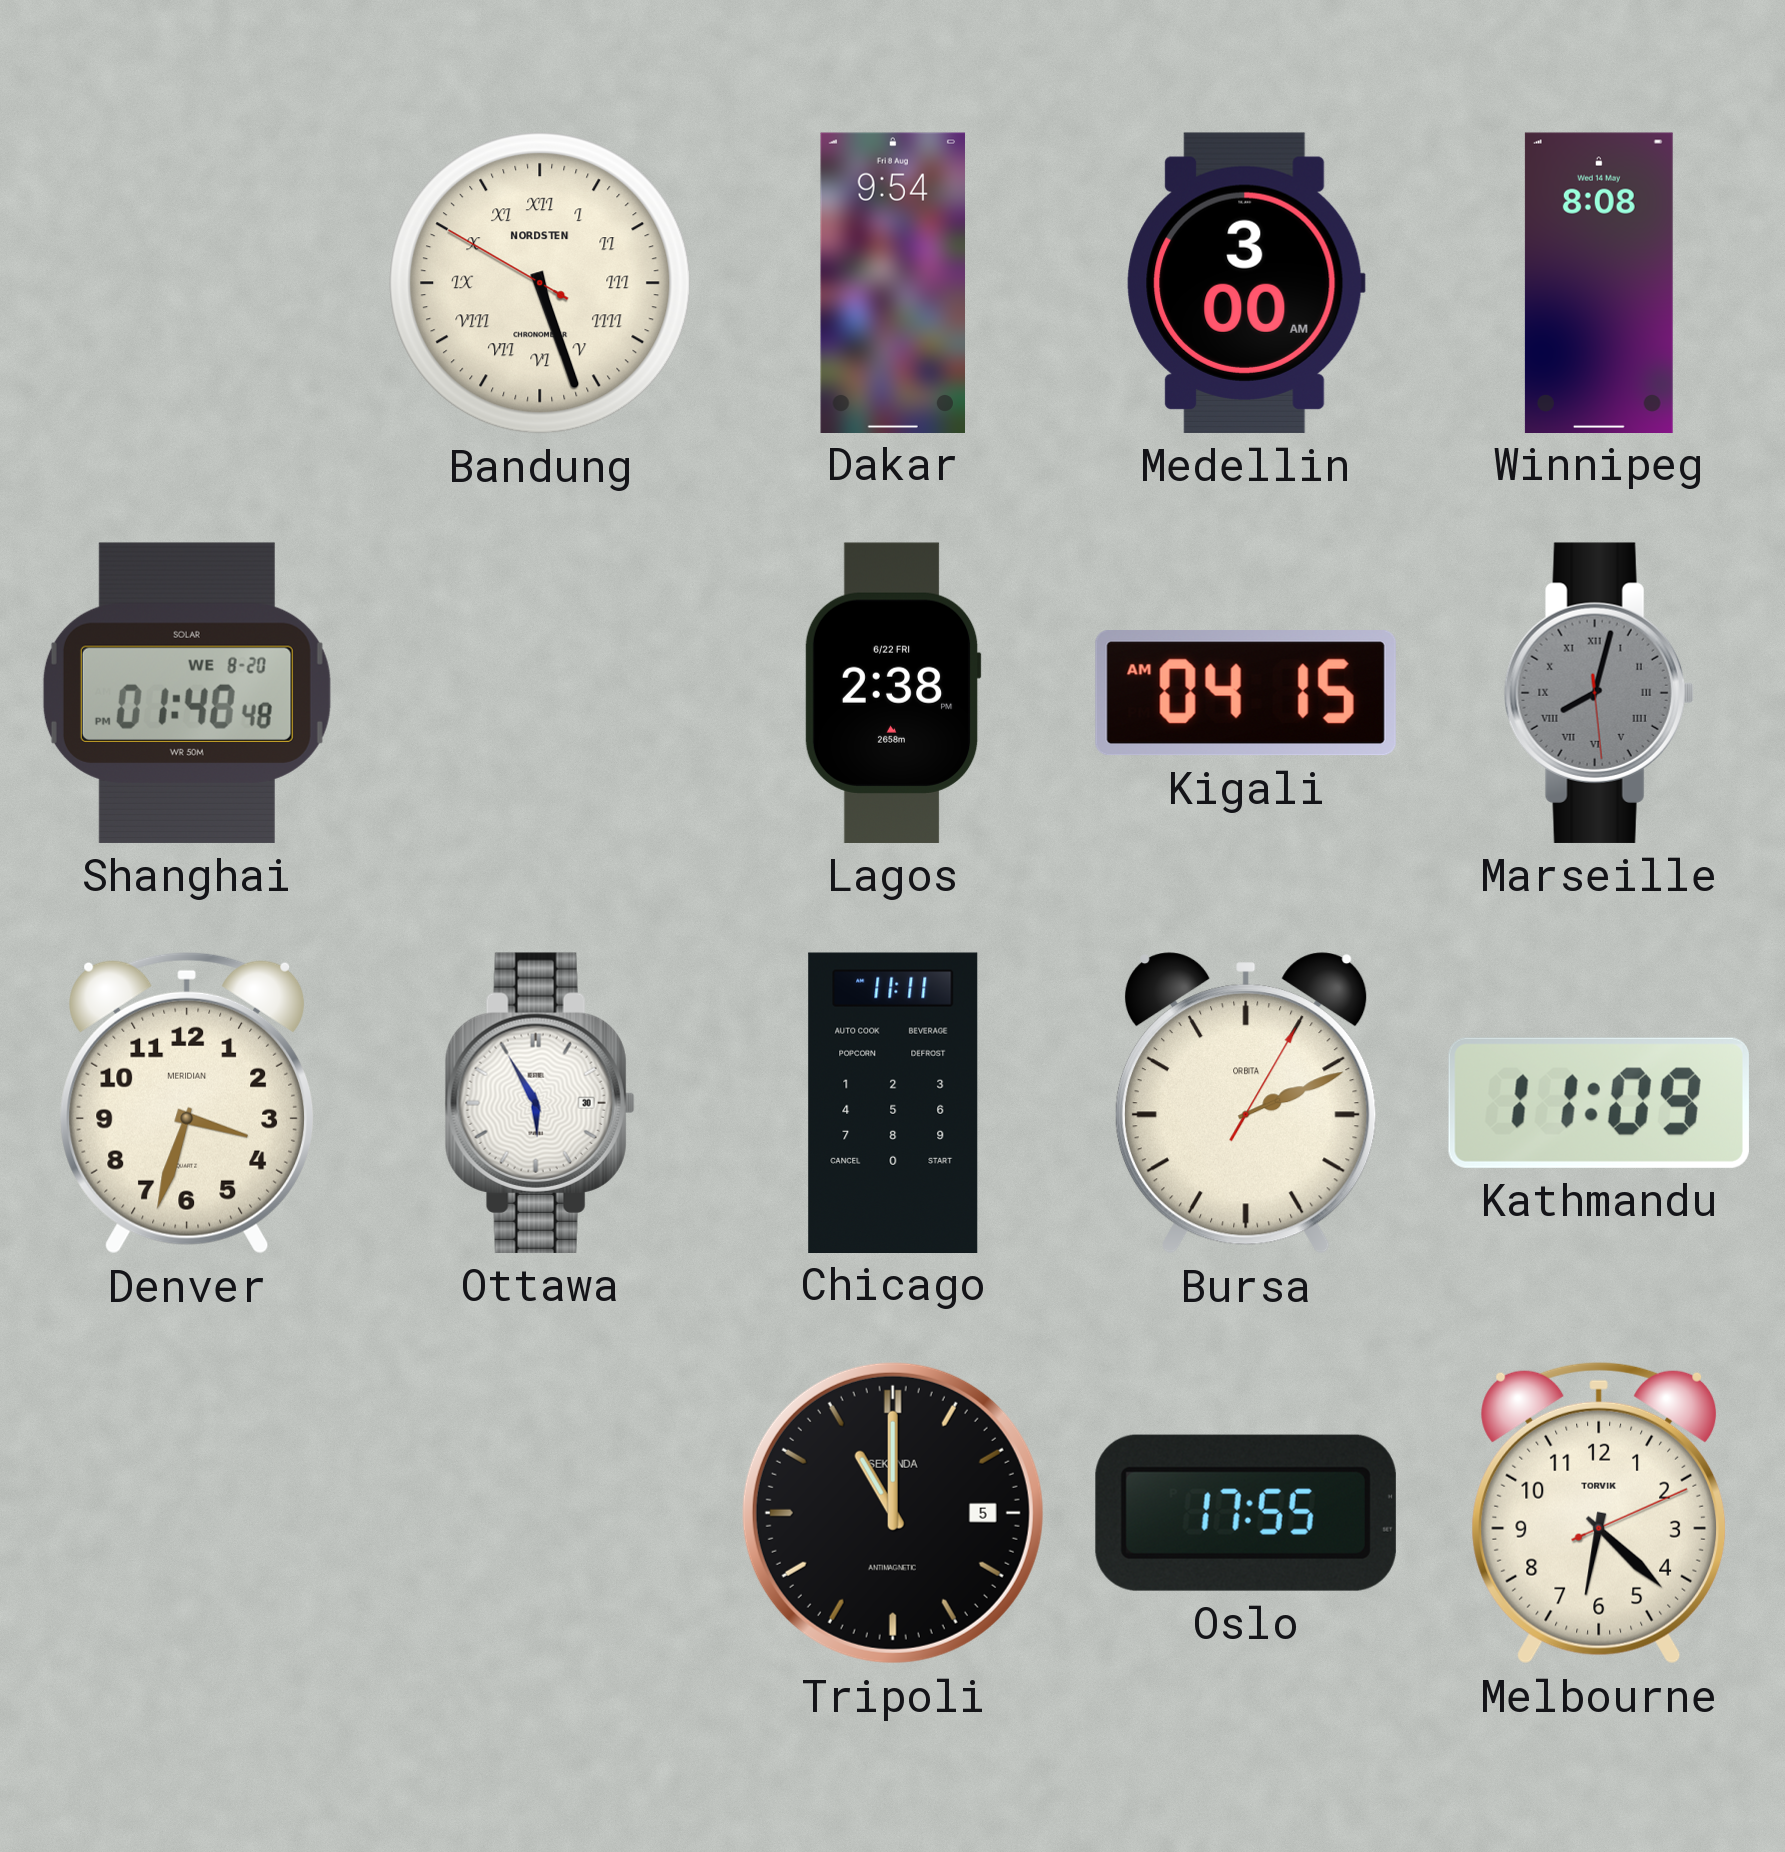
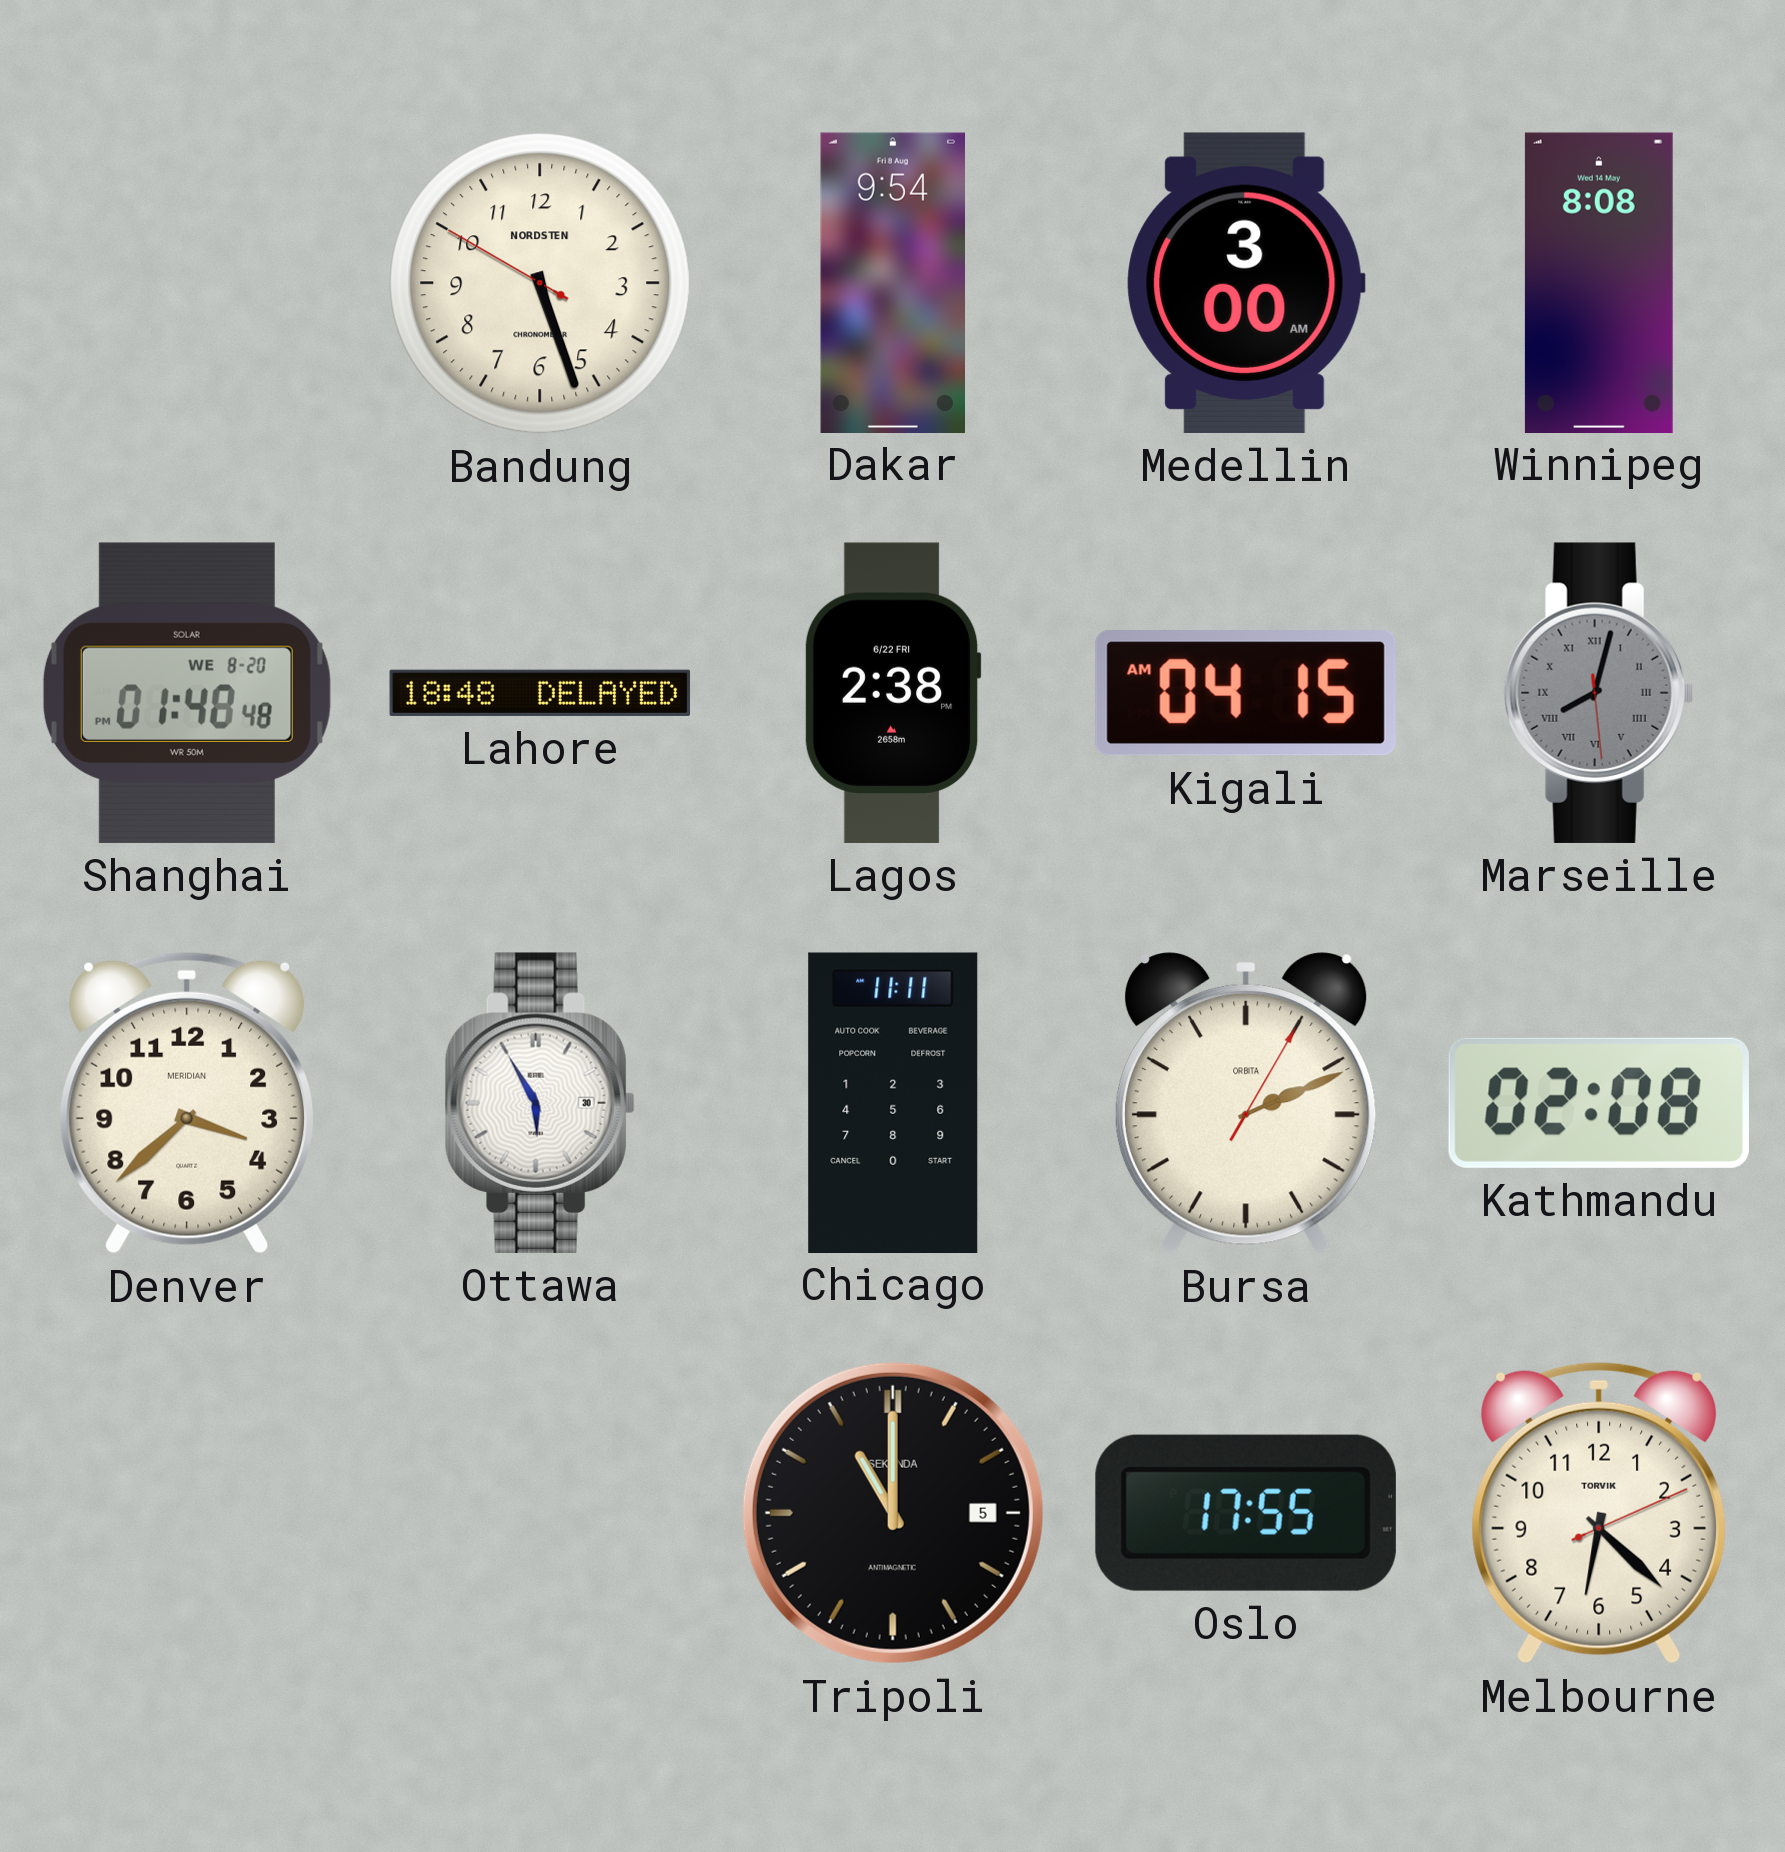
Bandung numerals: Roman -> Arabic
Lahore: none -> 18:48
Denver: 3:33 -> 3:38
Kathmandu: 11:09 -> 02:08
